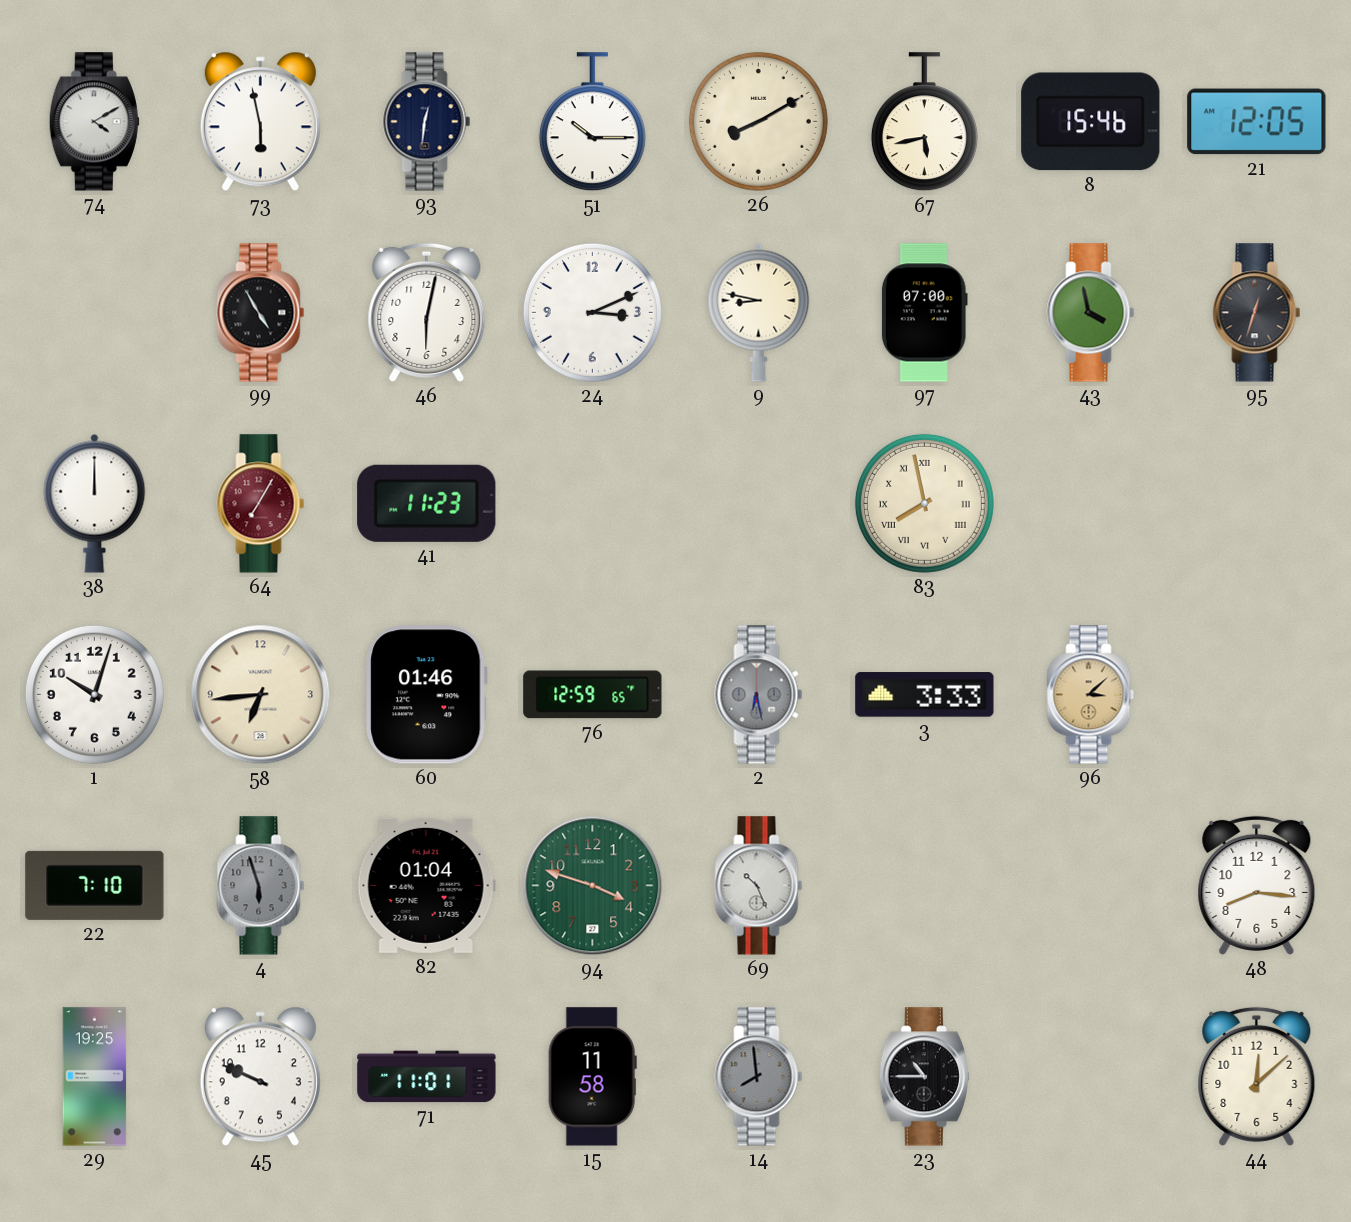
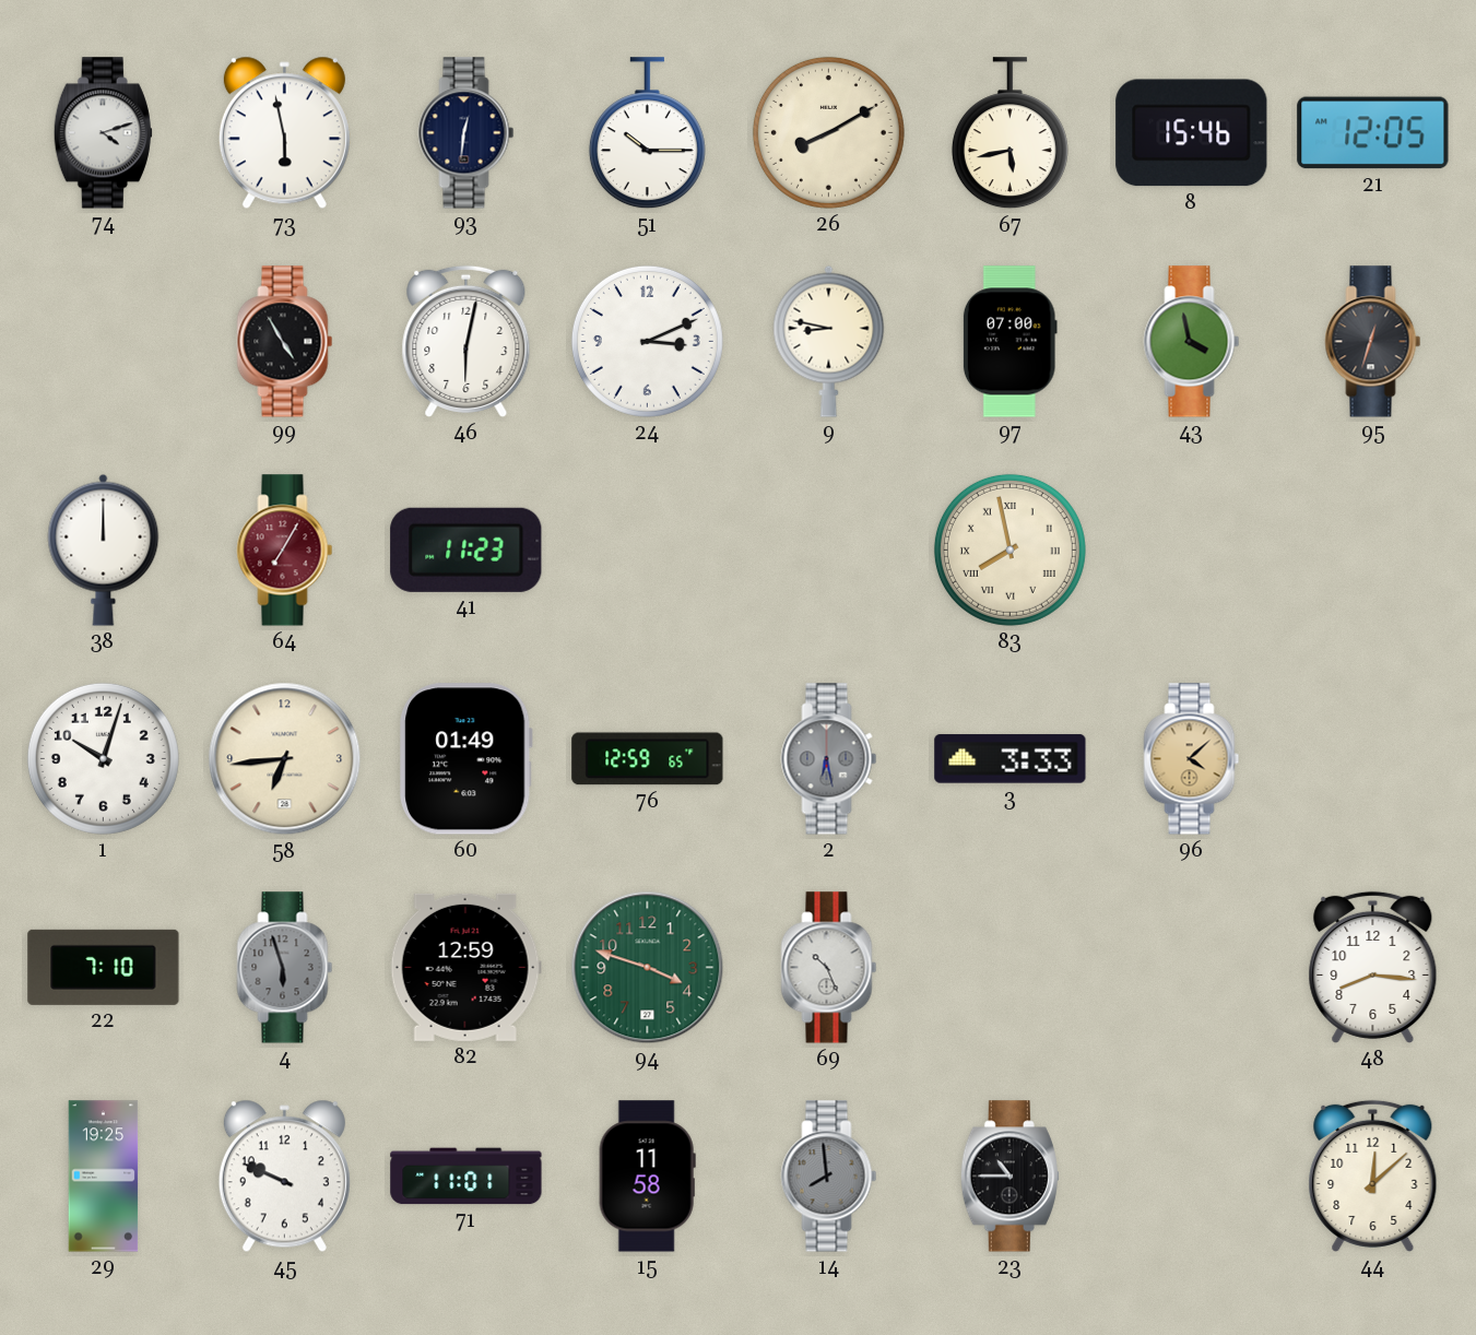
74: 4:10 -> 4:12
60: 01:46 -> 01:49
96: 3:08 -> 4:08
82: 01:04 -> 12:59
